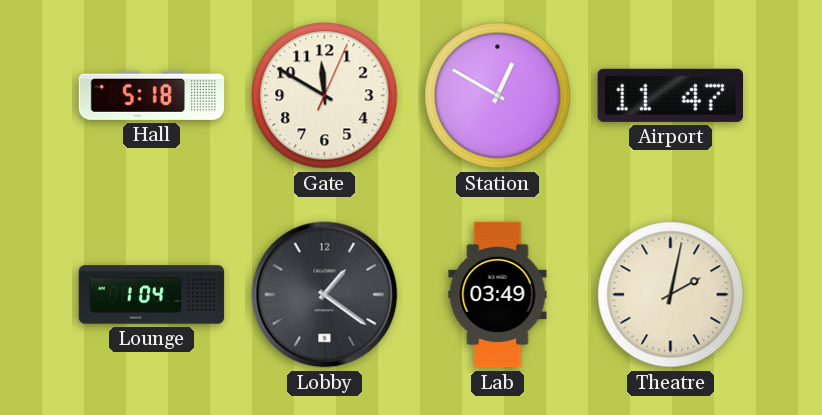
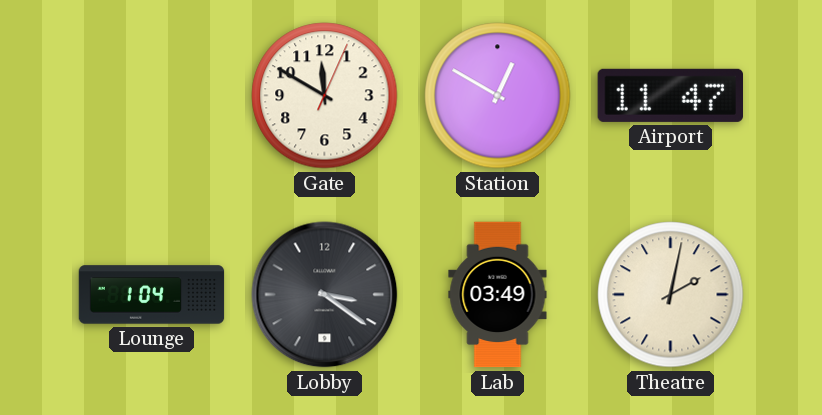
Hall: 5:18 -> none
Lobby: 1:21 -> 3:21
